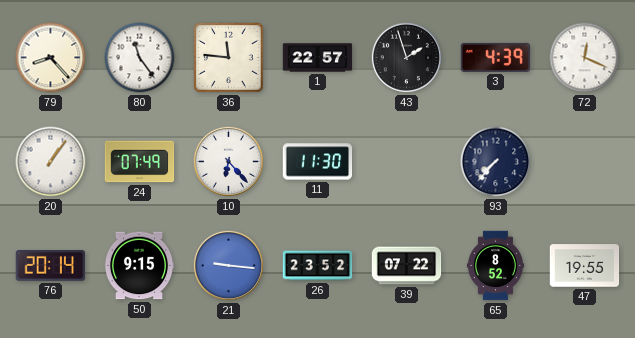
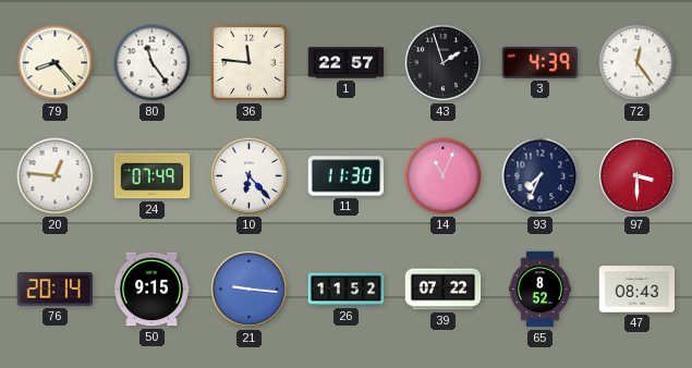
72: 12:19 -> 12:24
20: 1:06 -> 12:46
14: none -> 11:04
93: 7:37 -> 7:34
97: none -> 3:30
26: 23:52 -> 11:52
47: 19:55 -> 08:43
